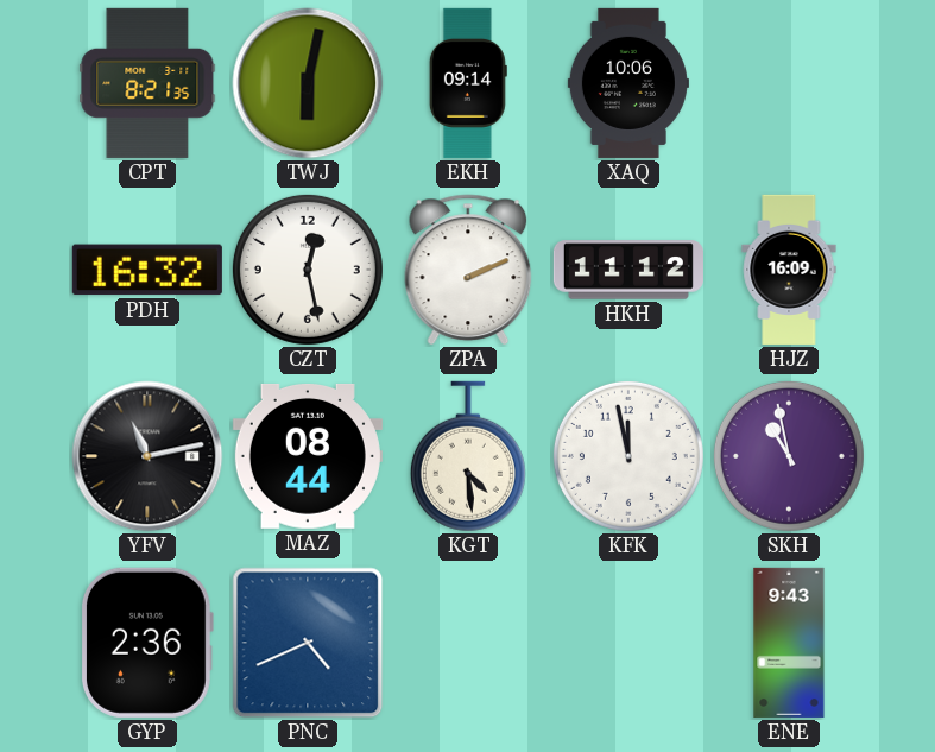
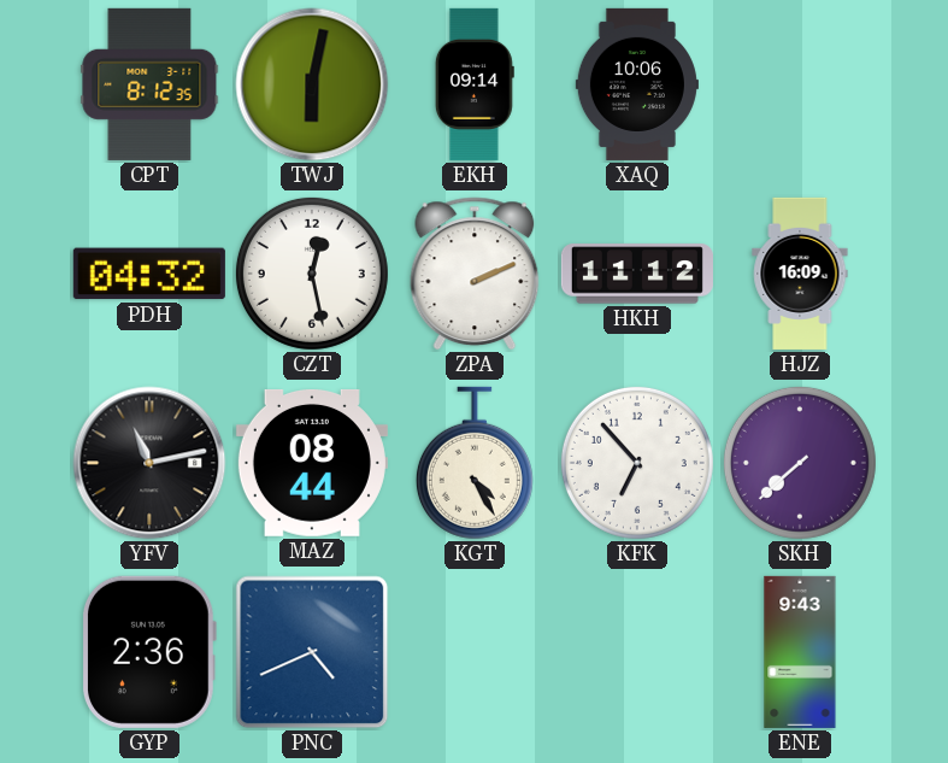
CPT: 8:21 -> 8:12
PDH: 16:32 -> 04:32
KGT: 4:29 -> 4:25
KFK: 11:58 -> 6:53
SKH: 10:58 -> 7:38
